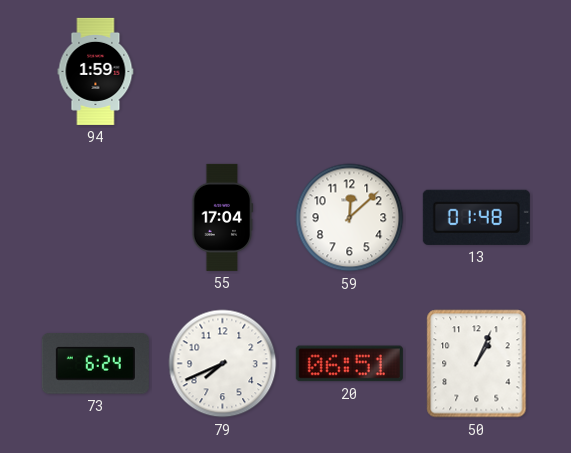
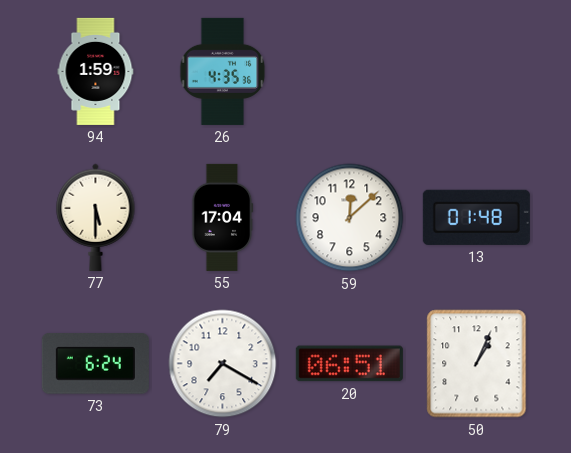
26: none -> 4:35
77: none -> 5:30
79: 7:41 -> 7:20
